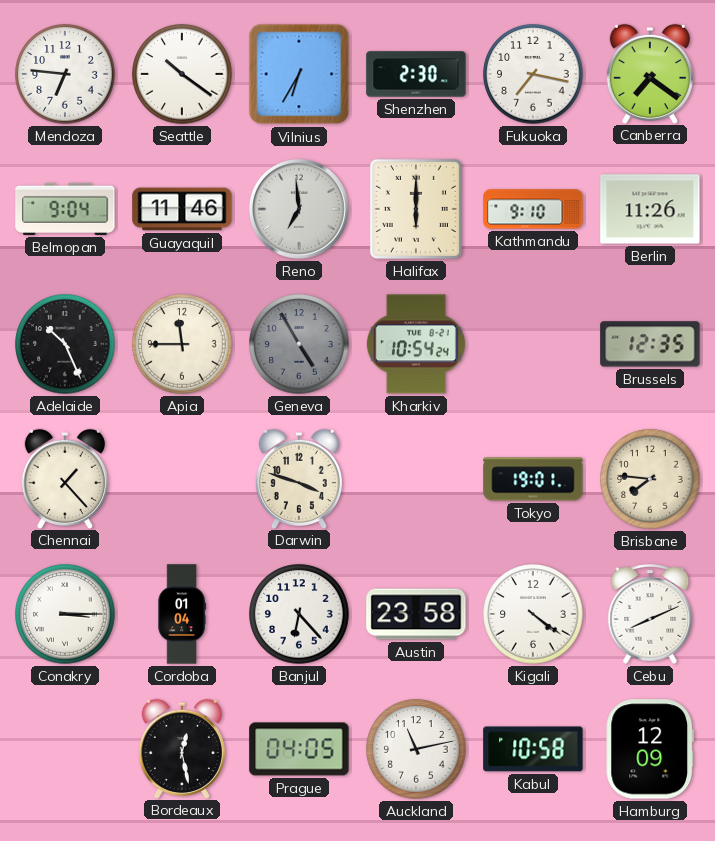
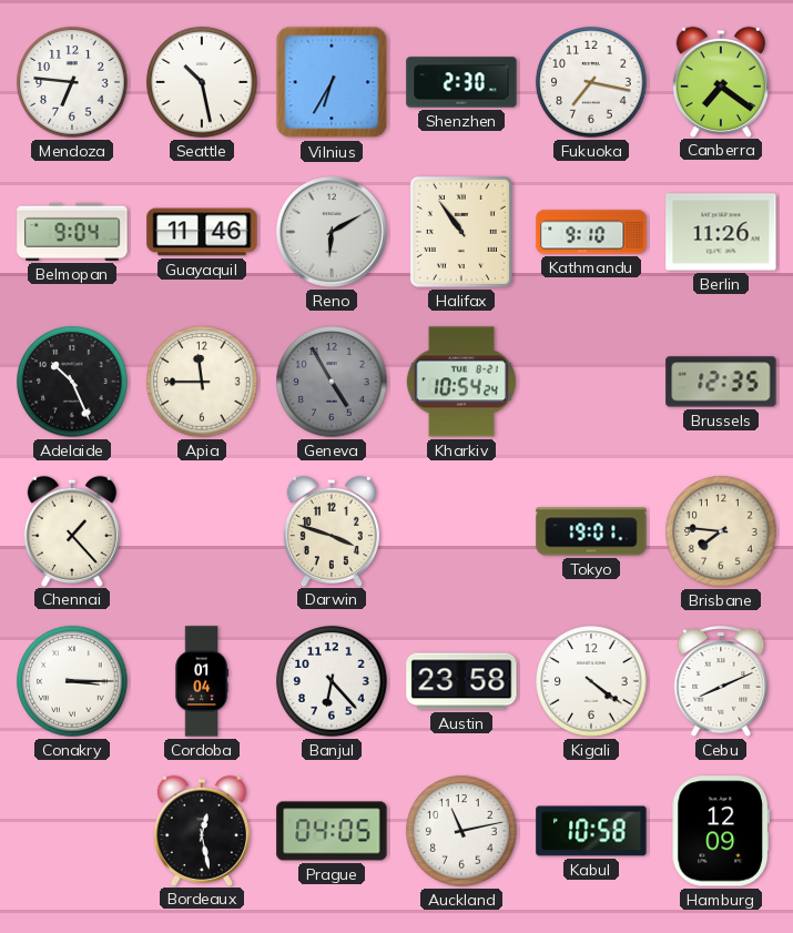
Seattle: 10:21 -> 10:28
Reno: 6:59 -> 6:10
Halifax: 6:00 -> 10:54
